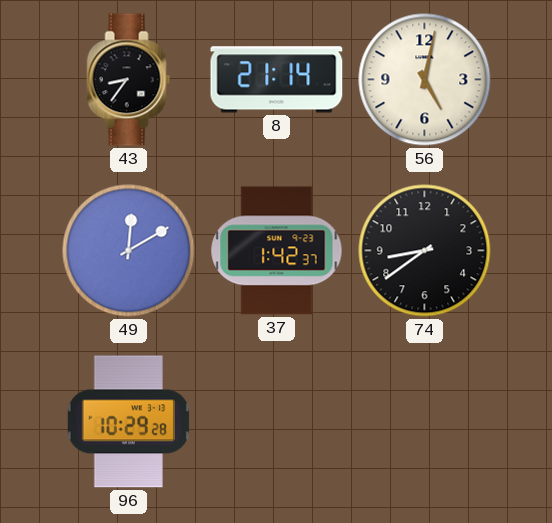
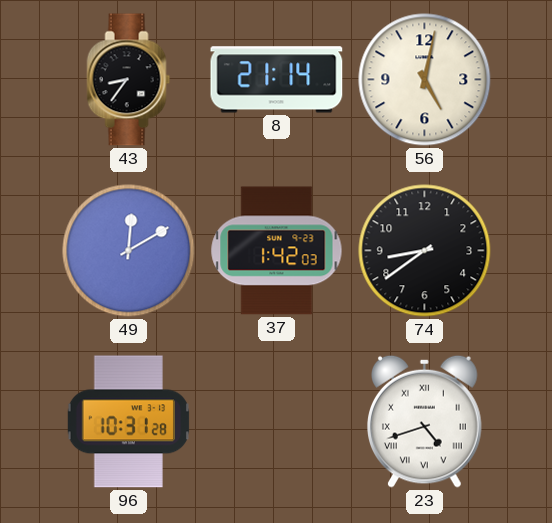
37: 1:42:37 -> 1:42:03
96: 10:29 -> 10:31
23: none -> 4:42
